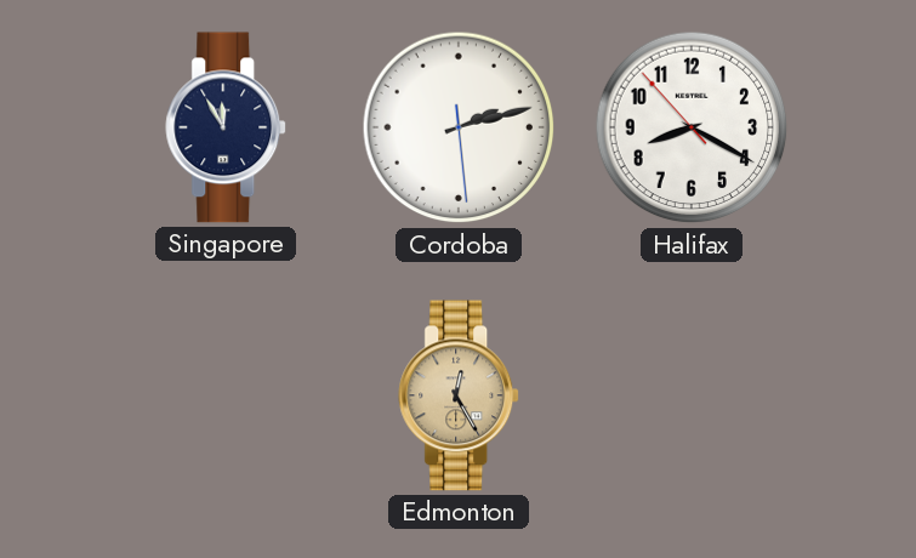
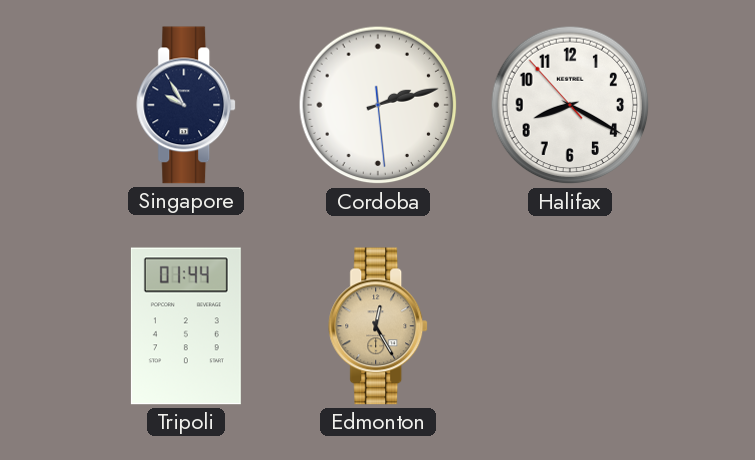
Singapore: 11:55 -> 9:55
Tripoli: none -> 01:44
